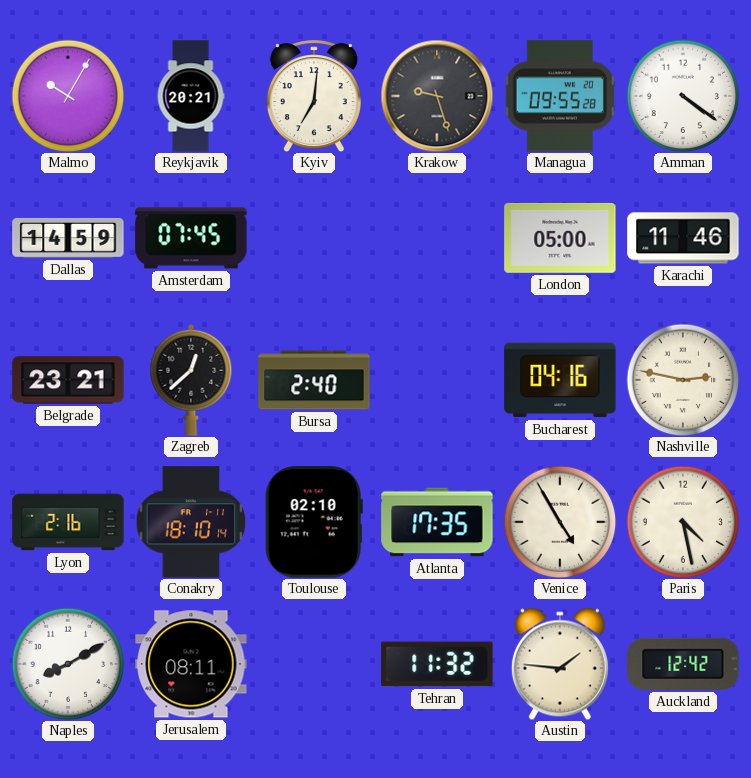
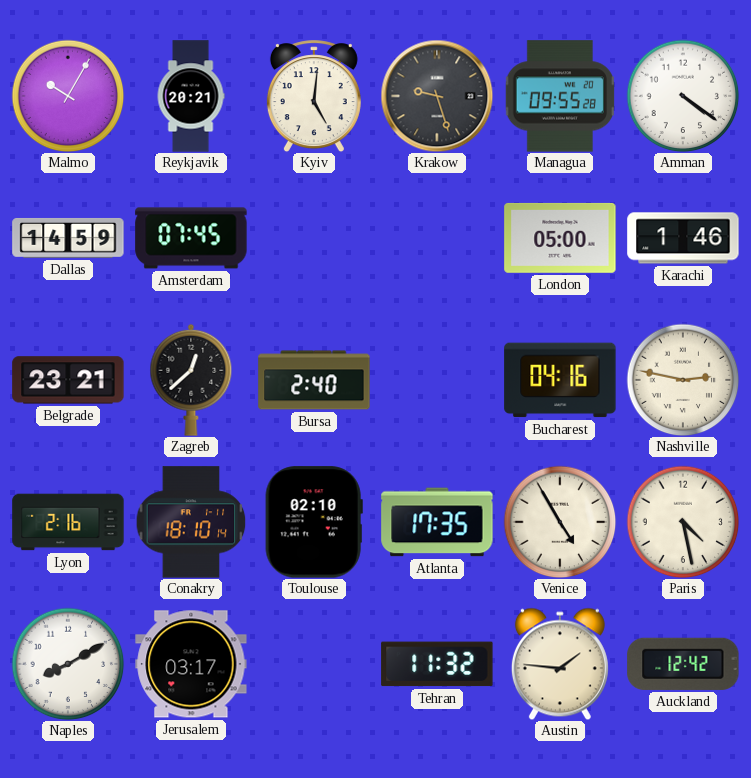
Kyiv: 7:01 -> 5:01
Karachi: 11:46 -> 1:46
Jerusalem: 08:11 -> 03:17
